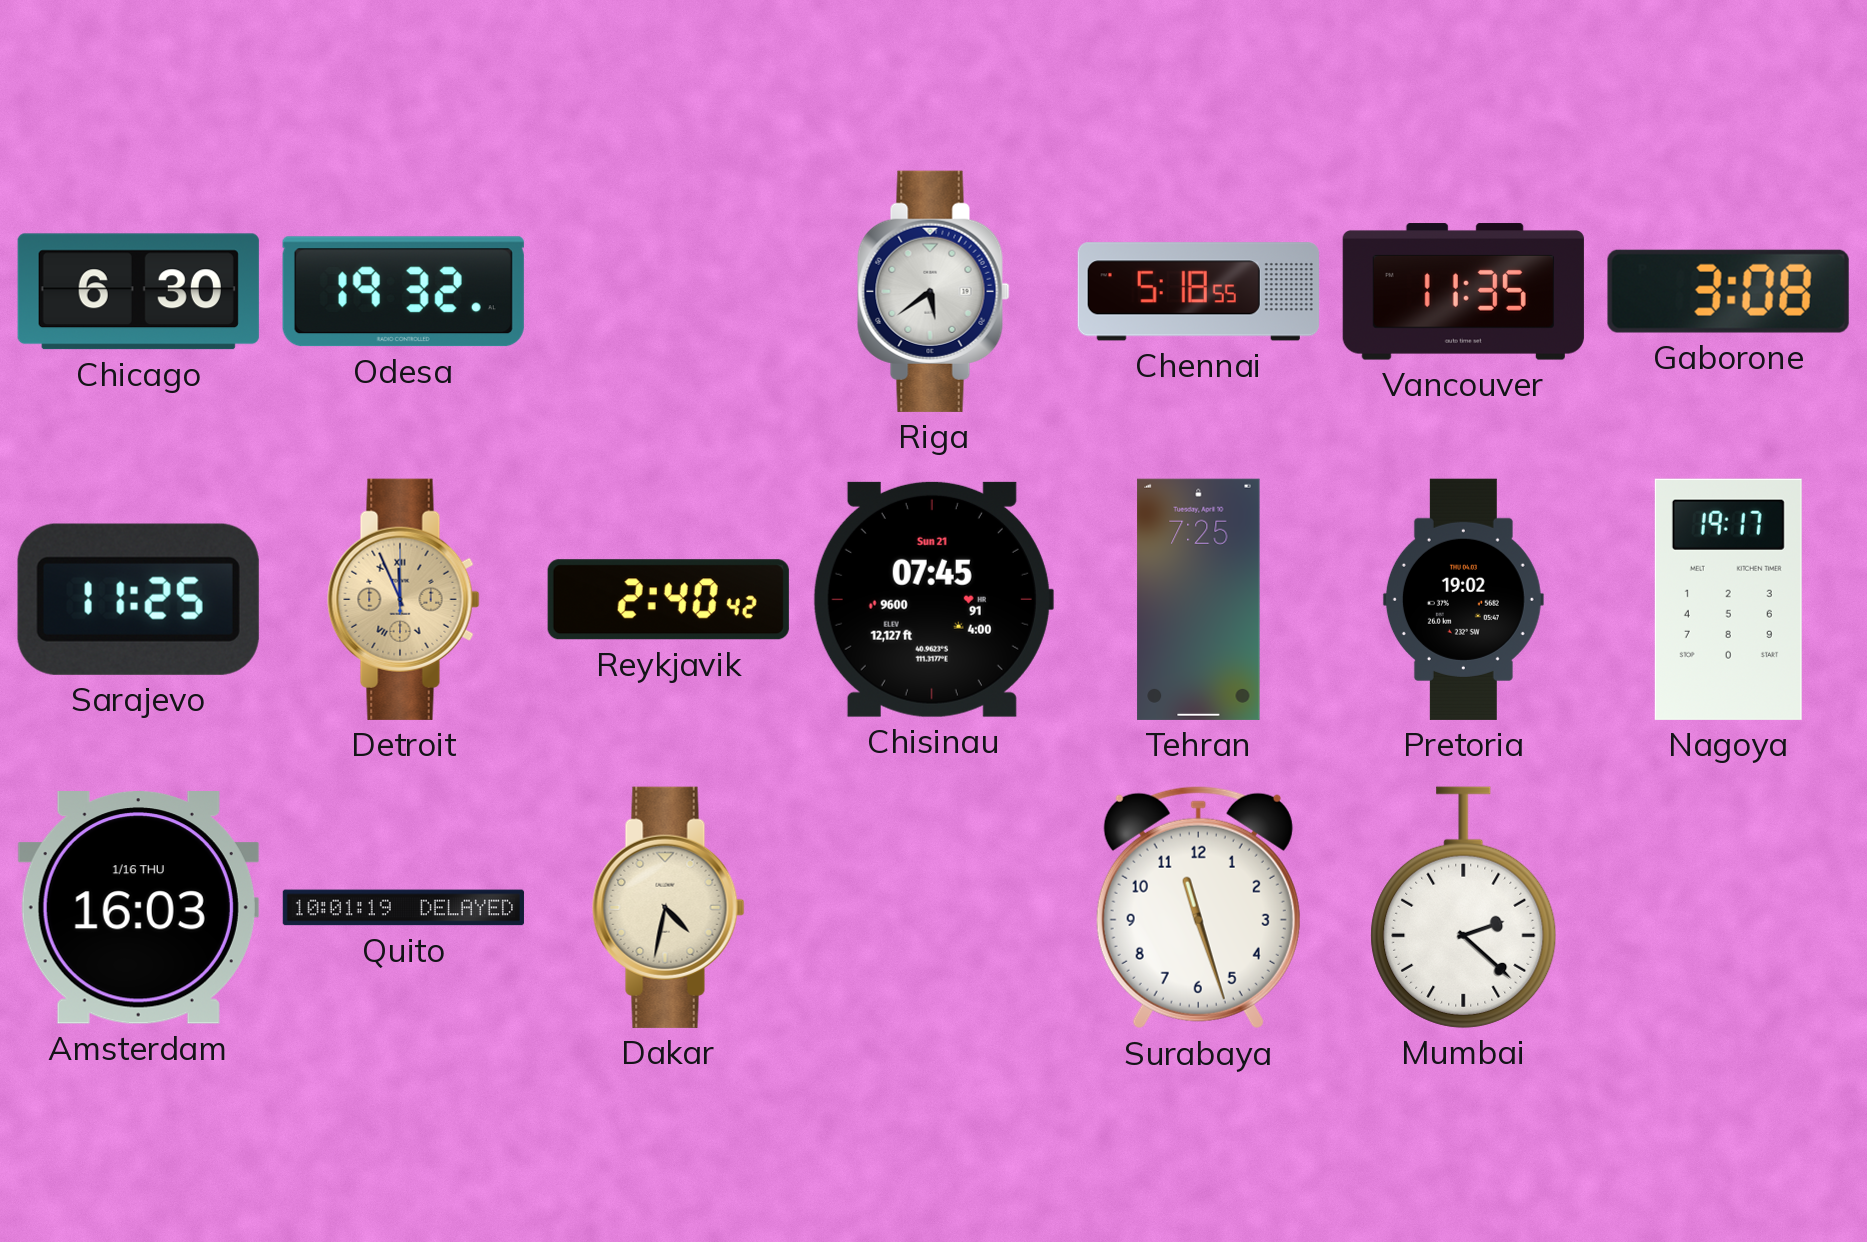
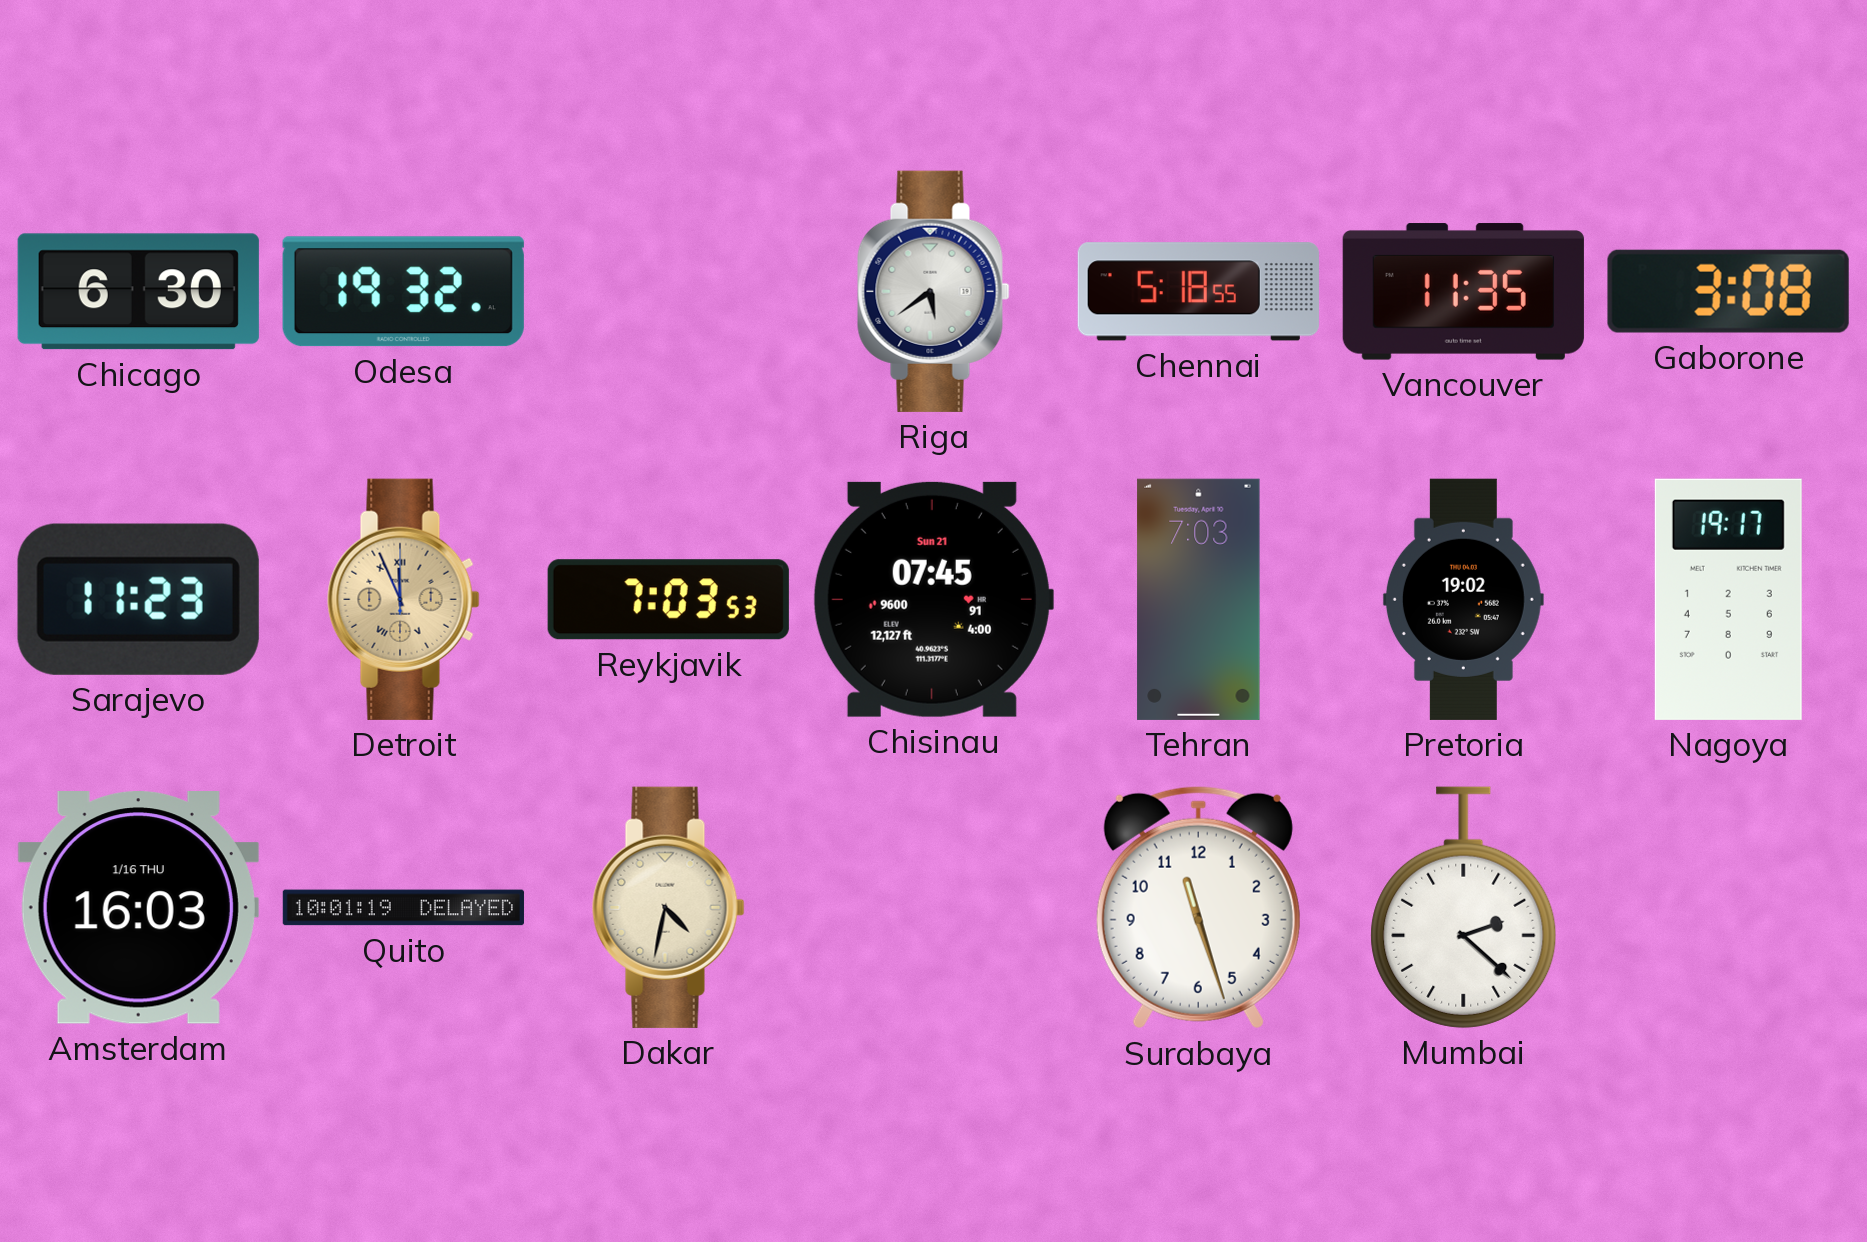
Sarajevo: 11:25 -> 11:23
Reykjavik: 2:40 -> 7:03
Tehran: 7:25 -> 7:03
